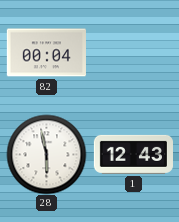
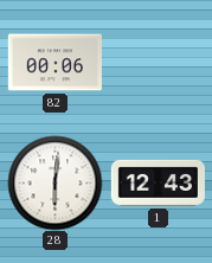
82: 00:04 -> 00:06
28: 5:58 -> 6:01
